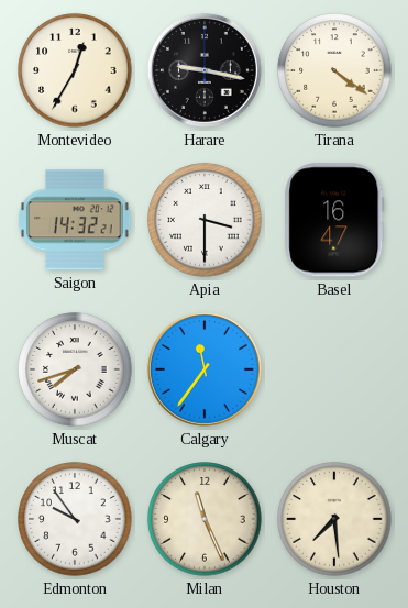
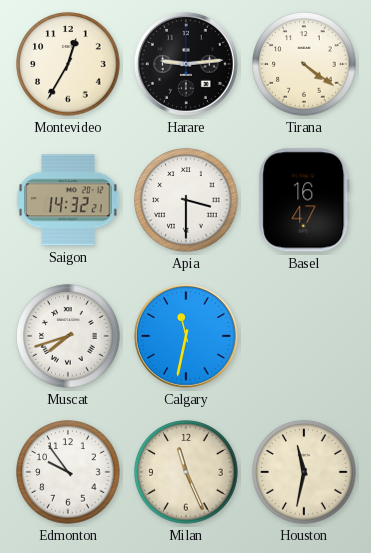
Harare: 9:17 -> 9:14
Calgary: 11:36 -> 11:32
Houston: 7:29 -> 11:32
